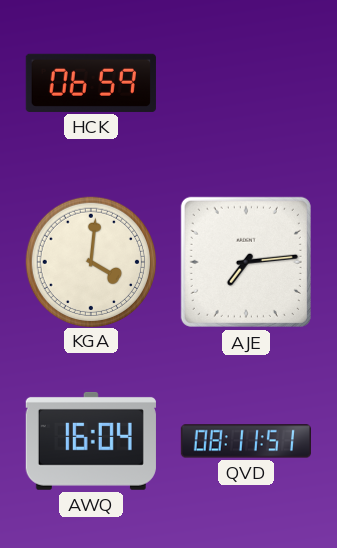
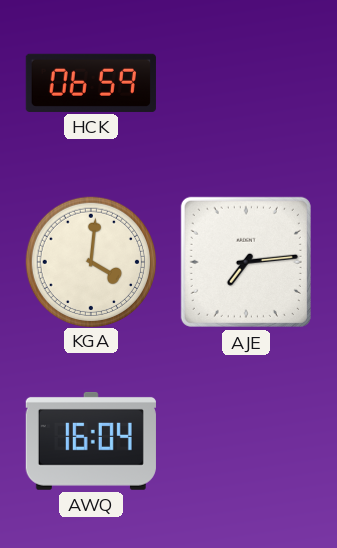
QVD: 08:11 -> none
